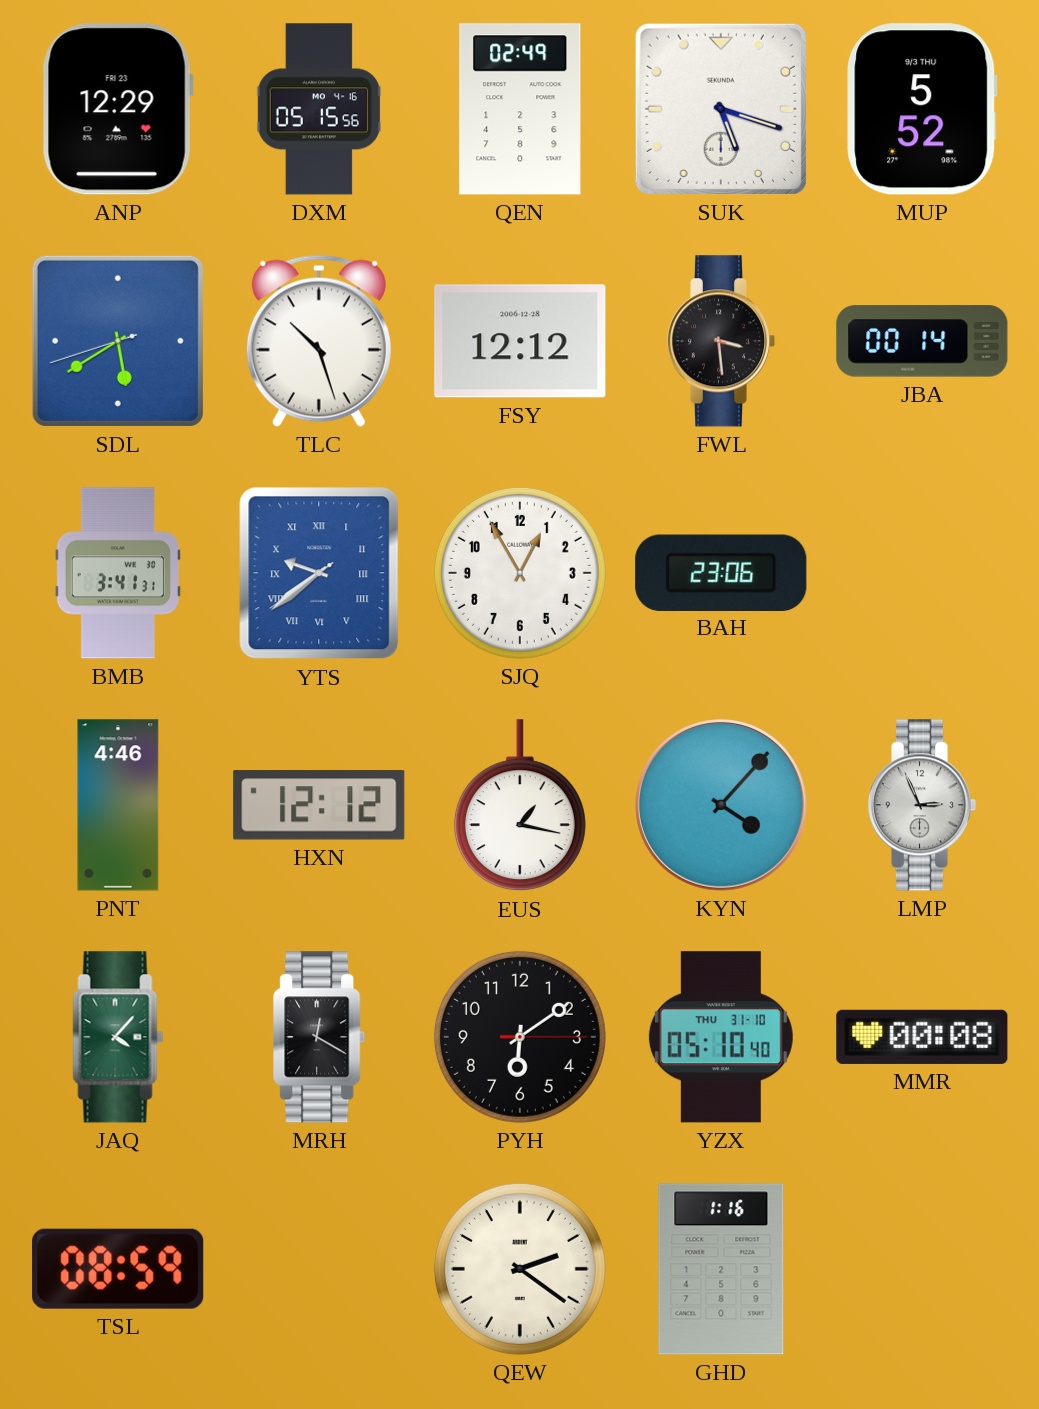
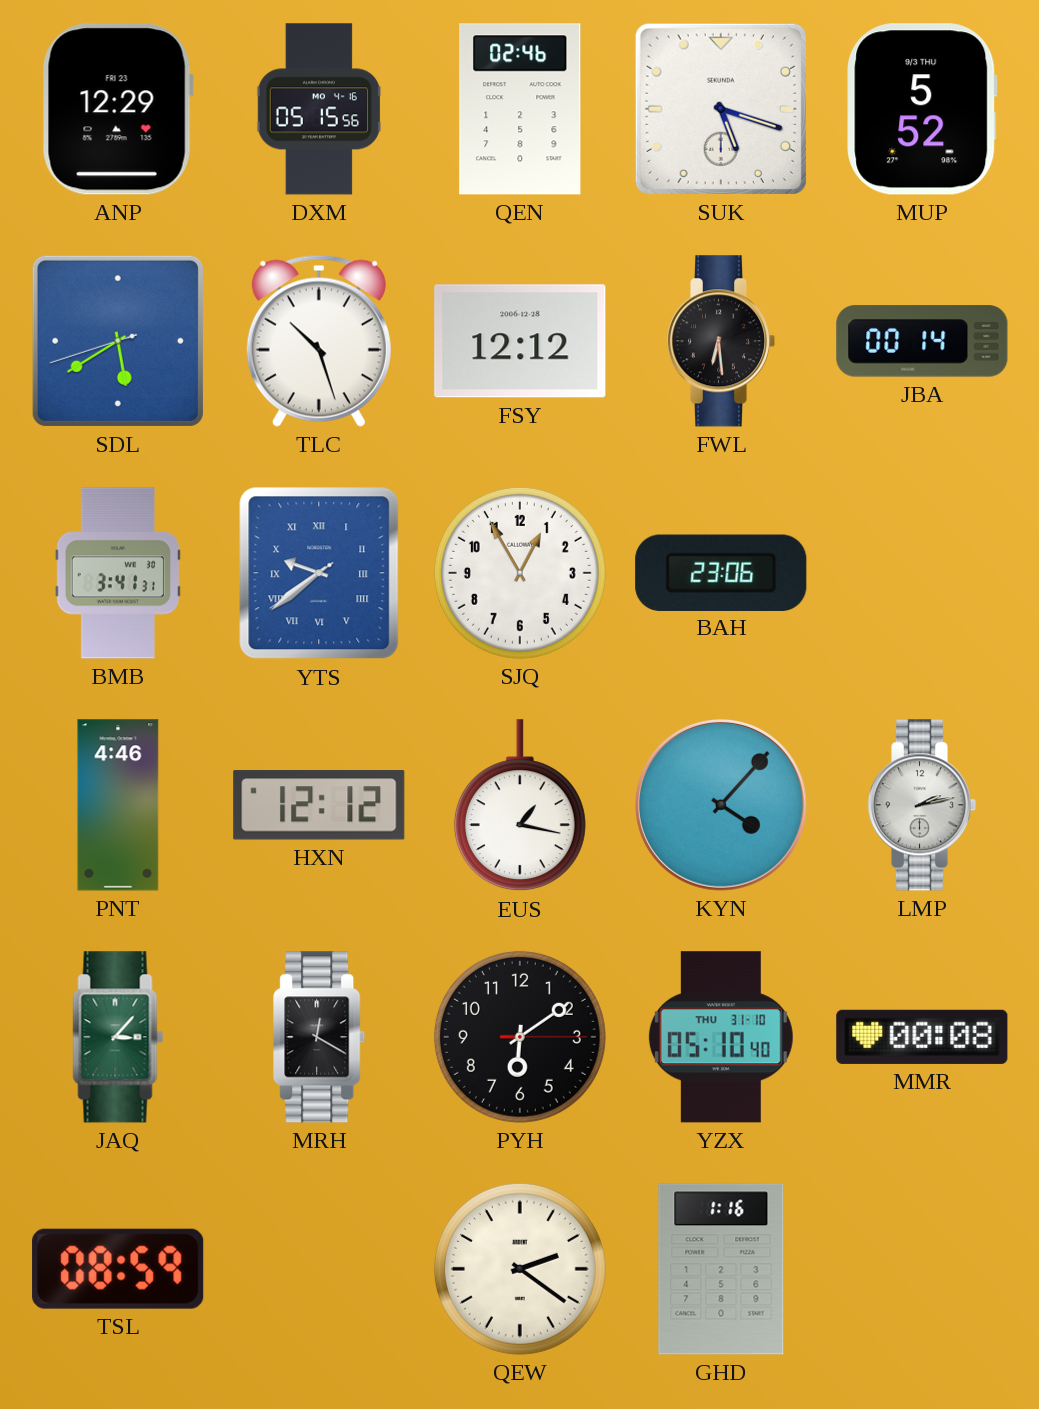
QEN: 02:49 -> 02:46
FWL: 3:29 -> 6:29
LMP: 2:56 -> 2:13
JAQ: 4:07 -> 3:07
